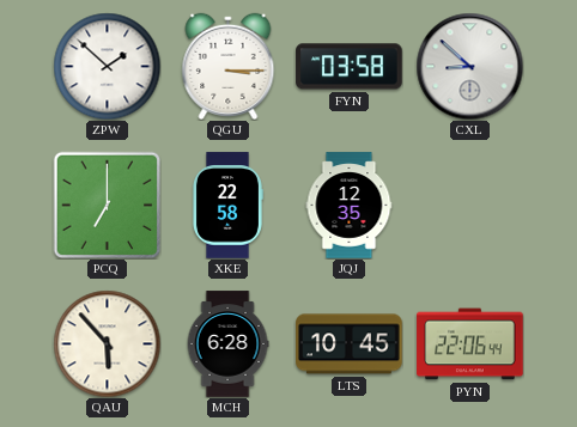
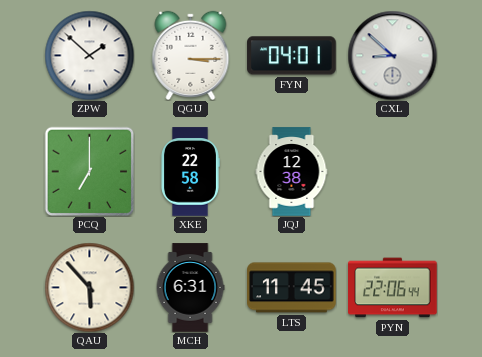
FYN: 03:58 -> 04:01
JQJ: 12:35 -> 12:38
MCH: 6:28 -> 6:31
LTS: 10:45 -> 11:45
